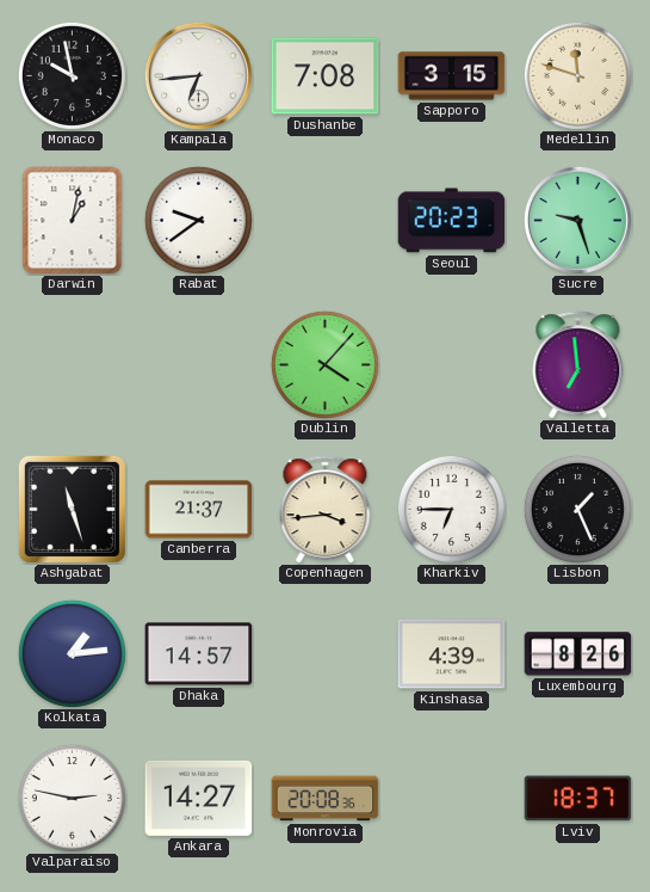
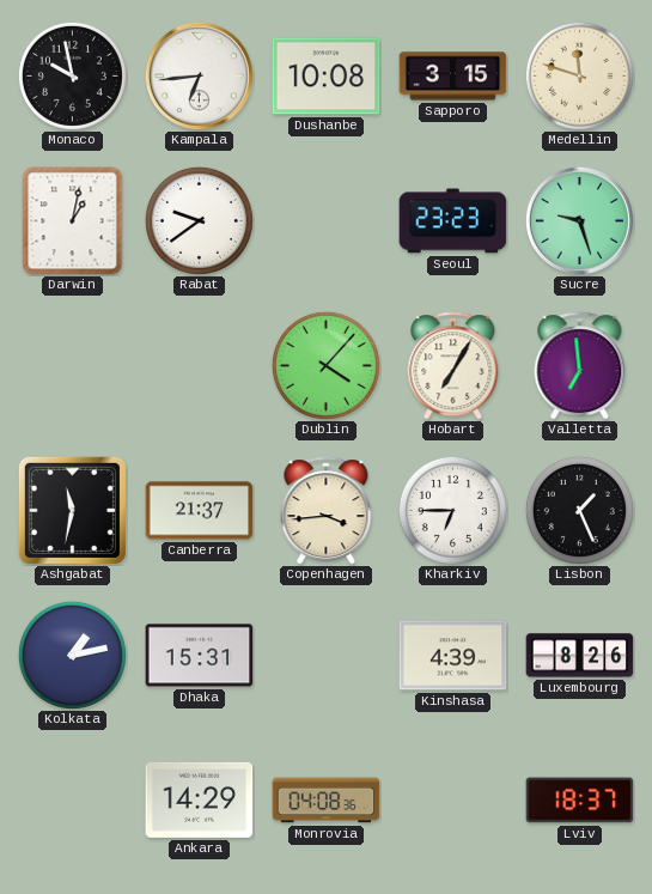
Dushanbe: 7:08 -> 10:08
Seoul: 20:23 -> 23:23
Hobart: none -> 7:05
Ashgabat: 11:27 -> 11:32
Kolkata: 1:14 -> 1:13
Dhaka: 14:57 -> 15:31
Valparaiso: 2:47 -> none
Ankara: 14:27 -> 14:29
Monrovia: 20:08 -> 04:08
